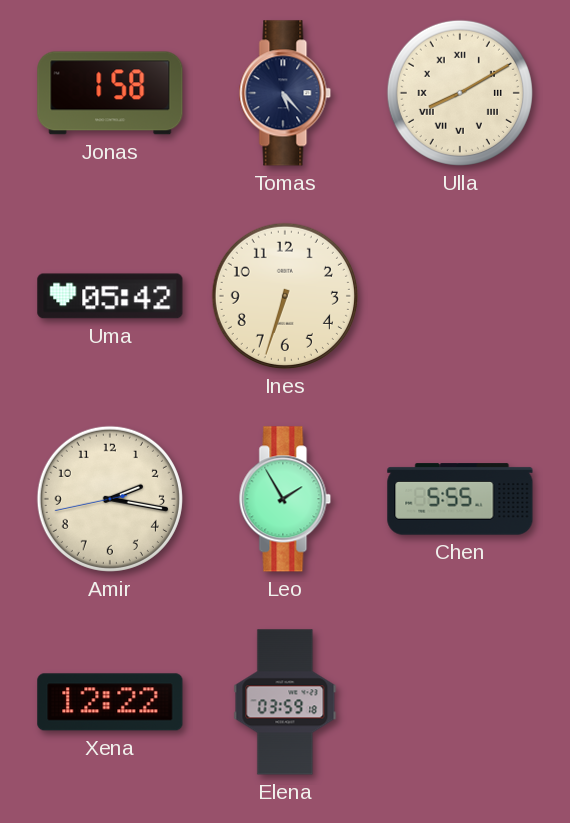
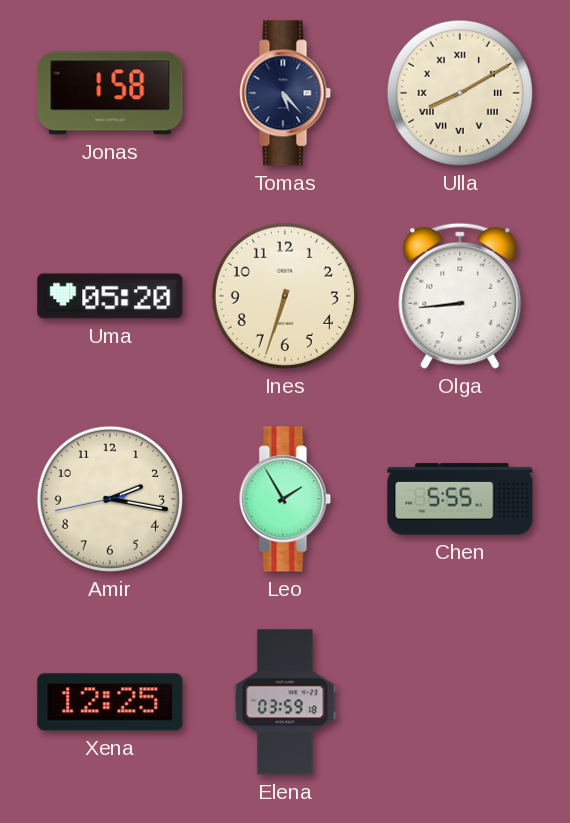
Uma: 05:42 -> 05:20
Olga: none -> 8:44
Xena: 12:22 -> 12:25
